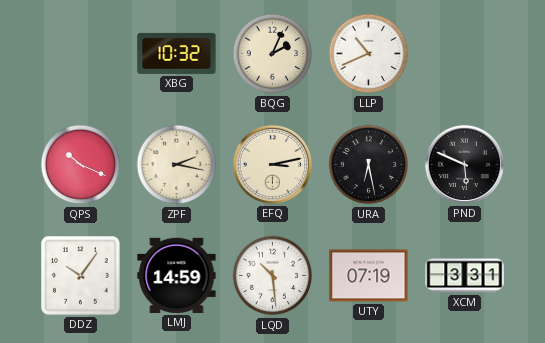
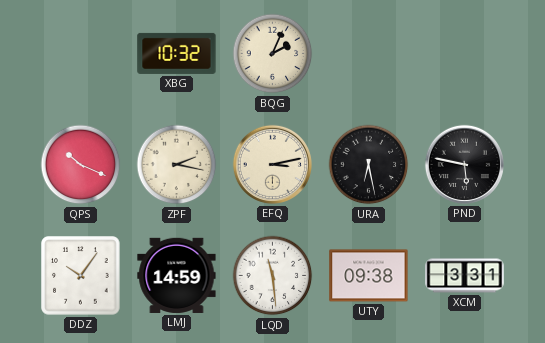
LLP: 10:41 -> none
PND: 5:49 -> 5:47
LQD: 10:29 -> 11:29
UTY: 07:19 -> 09:38
